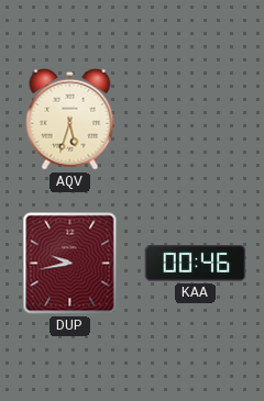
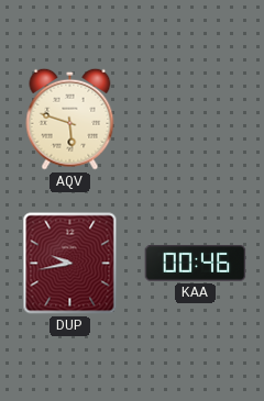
AQV: 5:33 -> 5:48
